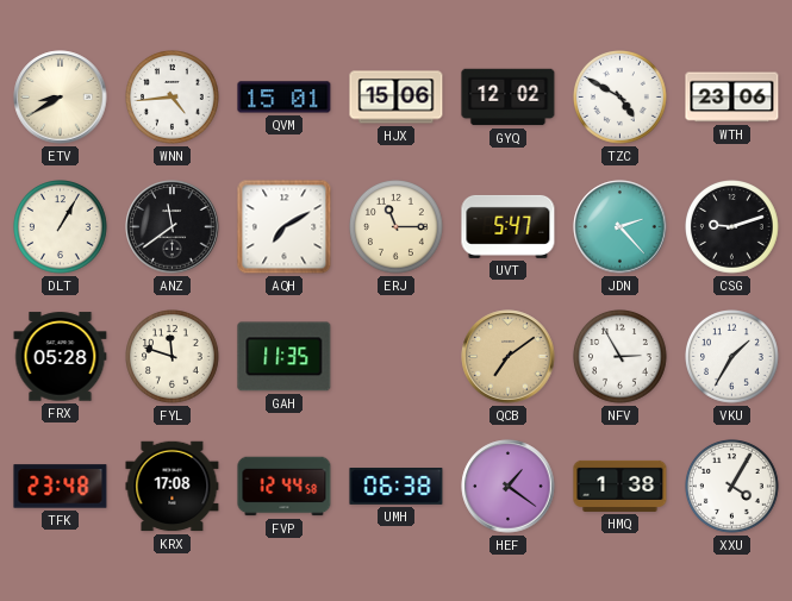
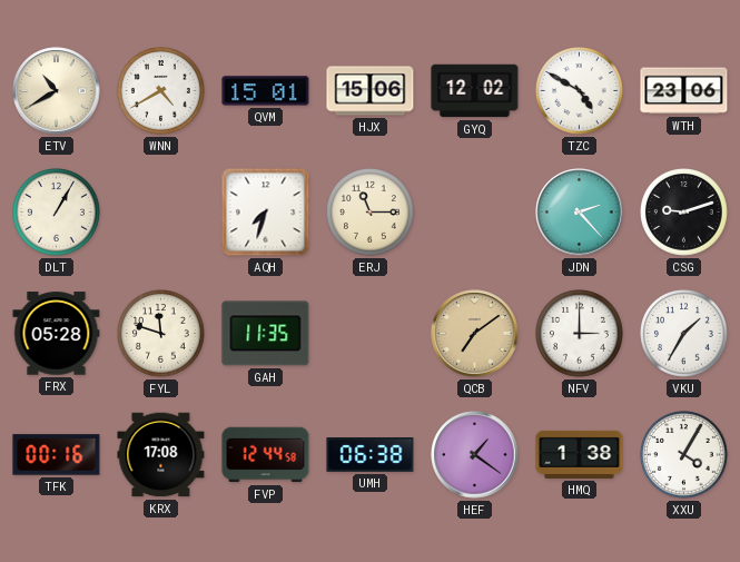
ETV: 8:40 -> 10:40
WNN: 4:44 -> 4:40
ANZ: 11:39 -> none
AQH: 7:10 -> 7:33
UVT: 5:47 -> none
NFV: 2:55 -> 3:00
TFK: 23:48 -> 00:16
